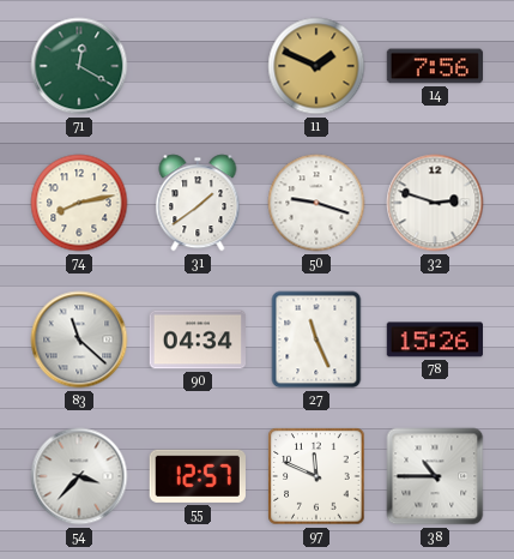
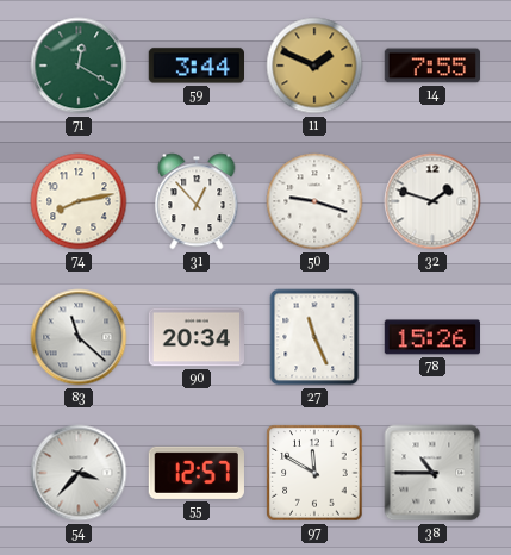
59: none -> 3:44
14: 7:56 -> 7:55
31: 1:39 -> 12:53
32: 2:48 -> 1:48
90: 04:34 -> 20:34
97: 11:49 -> 11:50
